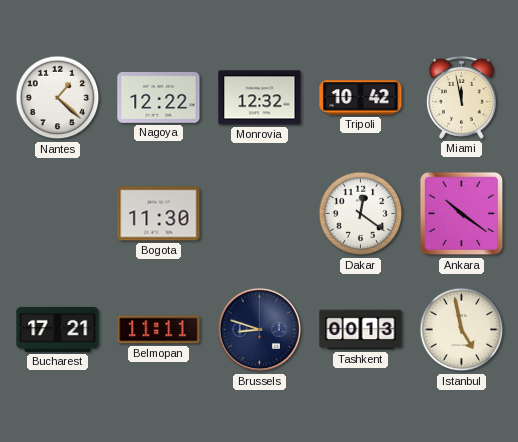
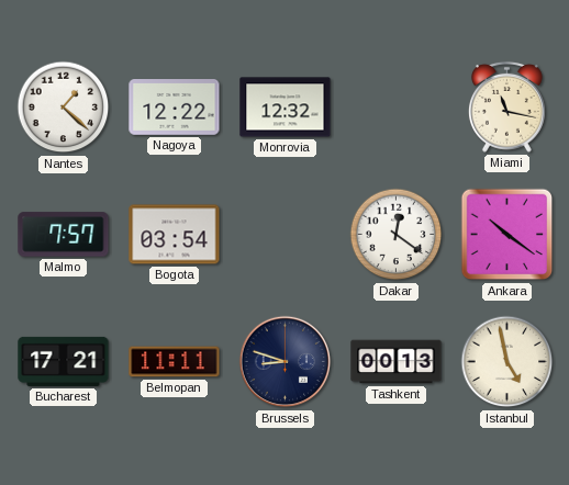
Tripoli: 10:42 -> none
Miami: 11:58 -> 11:17
Malmo: none -> 7:57
Bogota: 11:30 -> 03:54
